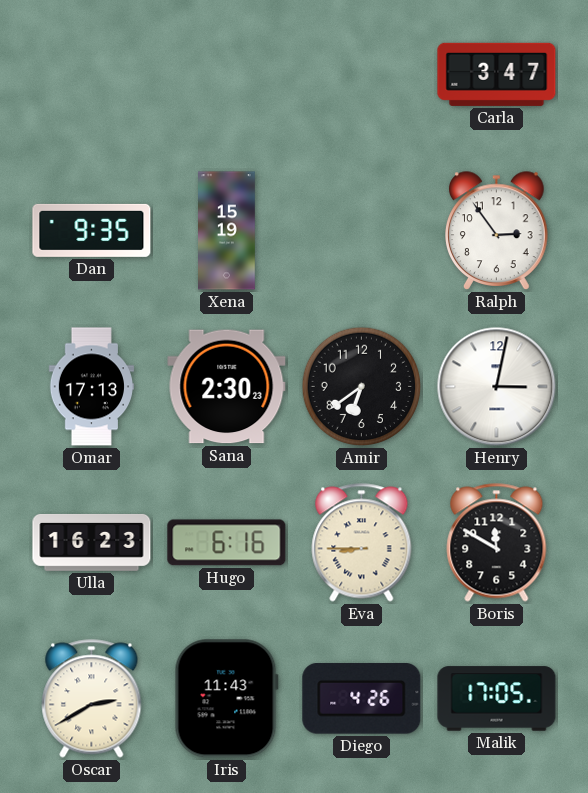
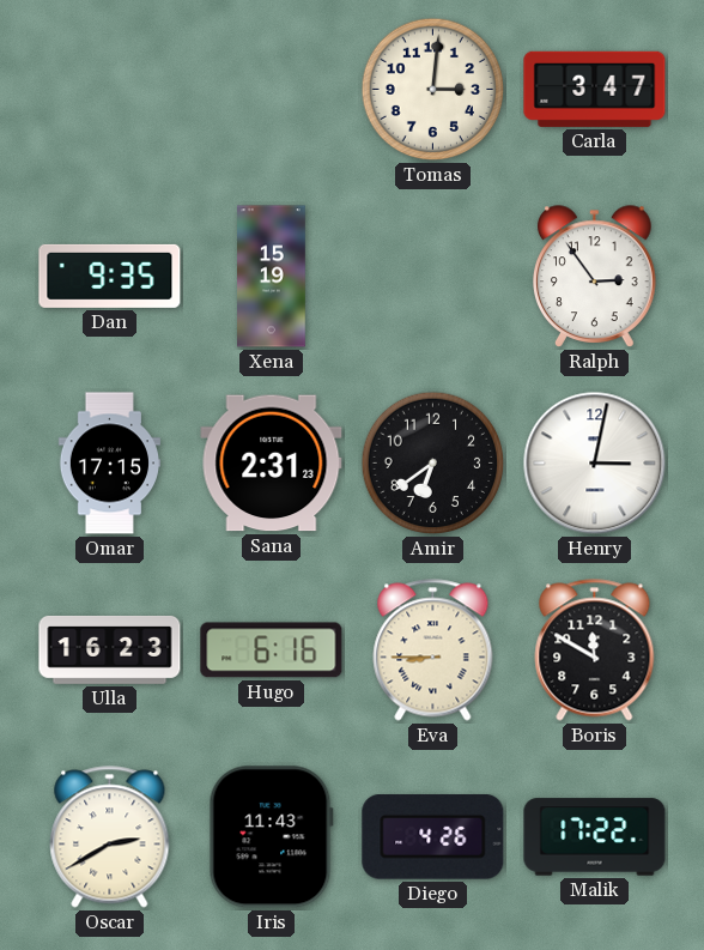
Tomas: none -> 3:01
Omar: 17:13 -> 17:15
Sana: 2:30 -> 2:31
Malik: 17:05 -> 17:22
